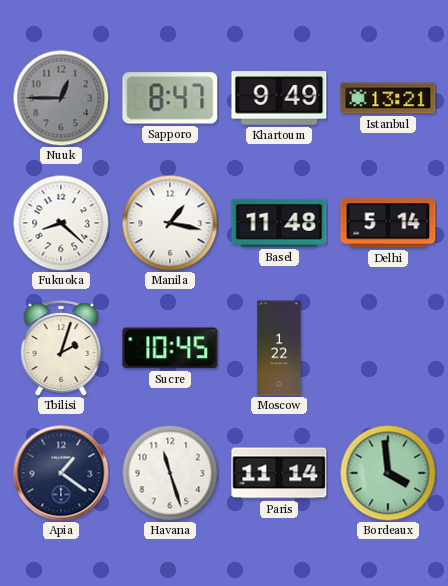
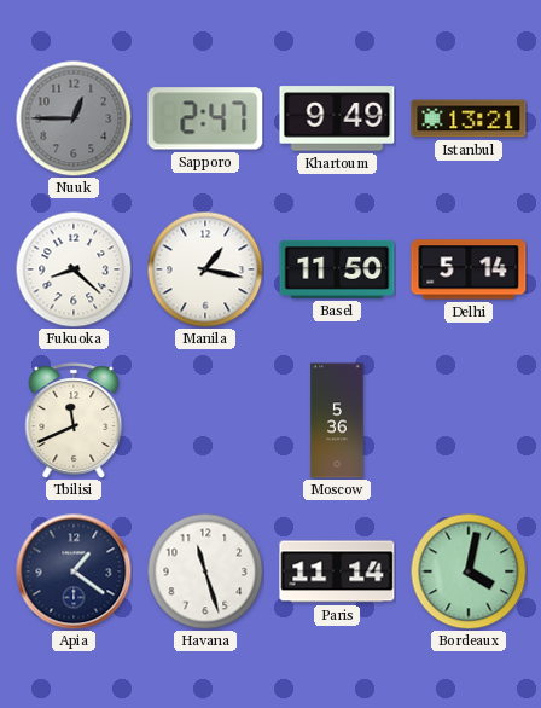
Sapporo: 8:47 -> 2:47
Basel: 11:48 -> 11:50
Tbilisi: 2:03 -> 11:41
Sucre: 10:45 -> none
Moscow: 1:22 -> 5:36
Bordeaux: 3:59 -> 4:02
